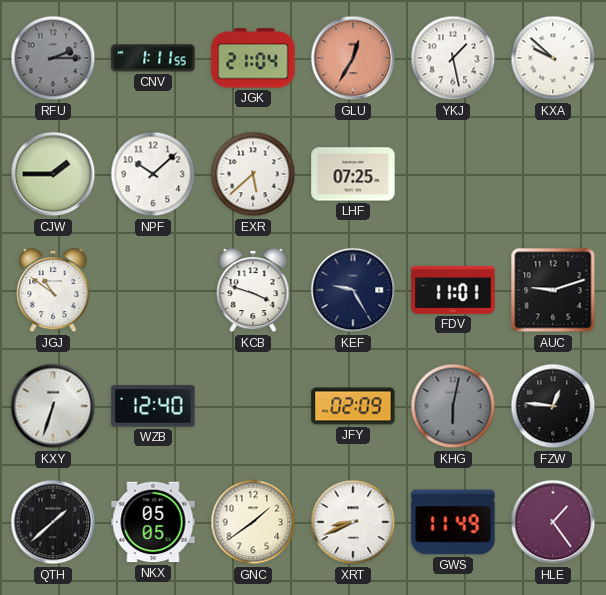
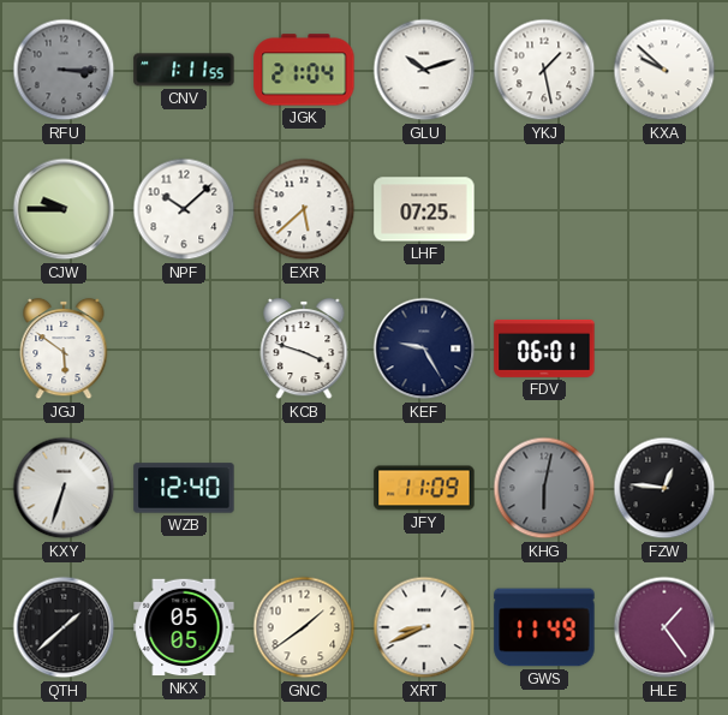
RFU: 2:15 -> 3:15
GLU: 12:35 -> 10:12
GLU dial: salmon -> white
CJW: 1:45 -> 9:45
JGJ: 10:51 -> 5:51
FDV: 11:01 -> 06:01
AUC: 9:12 -> none
JFY: 02:09 -> 11:09
